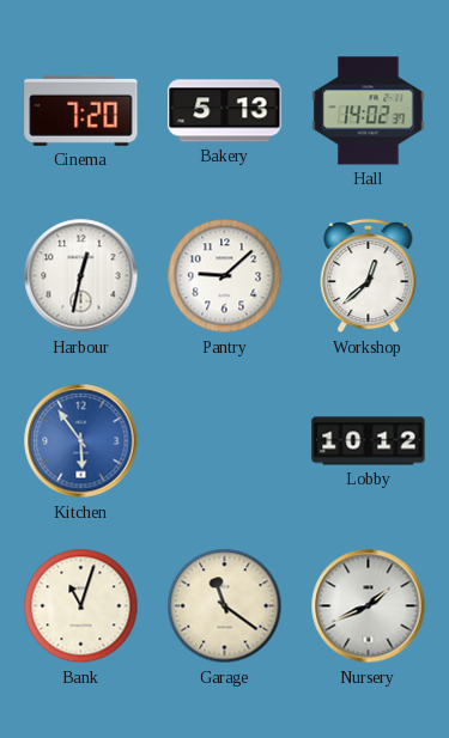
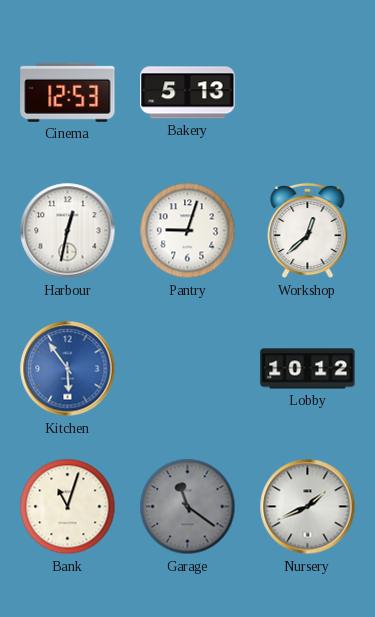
Cinema: 7:20 -> 12:53
Hall: 14:02 -> none
Pantry: 9:08 -> 9:03
Garage dial: cream -> grey
